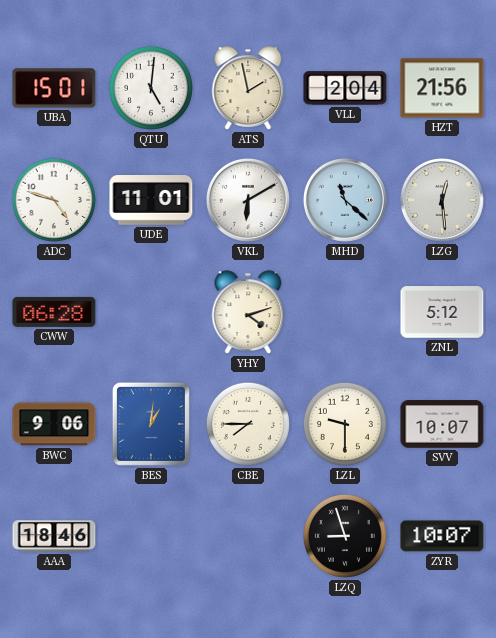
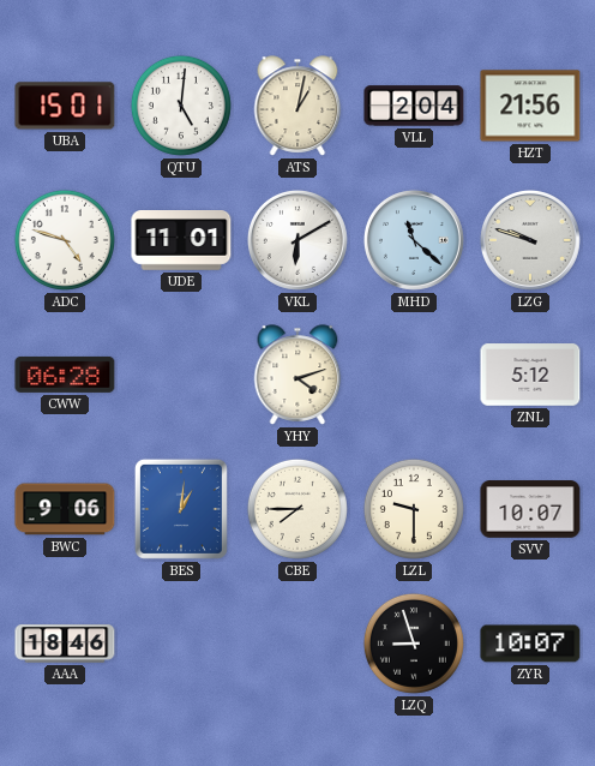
ATS: 1:58 -> 1:02
LZG: 12:29 -> 9:48
